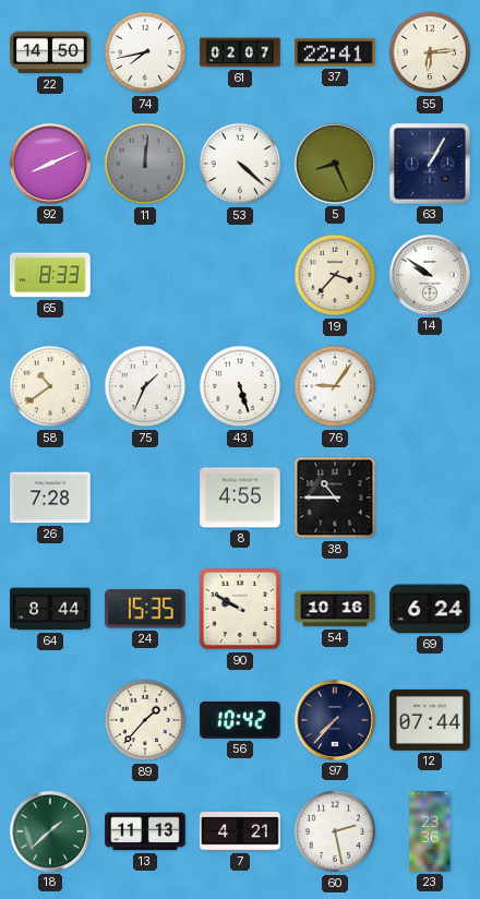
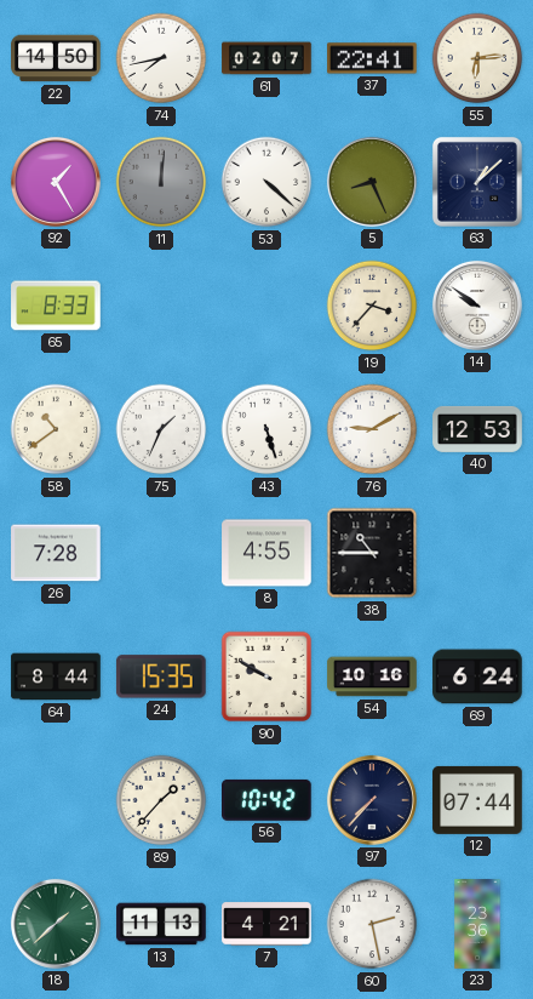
92: 8:11 -> 1:25
63: 1:05 -> 1:08
76: 9:06 -> 9:10
40: none -> 12:53
